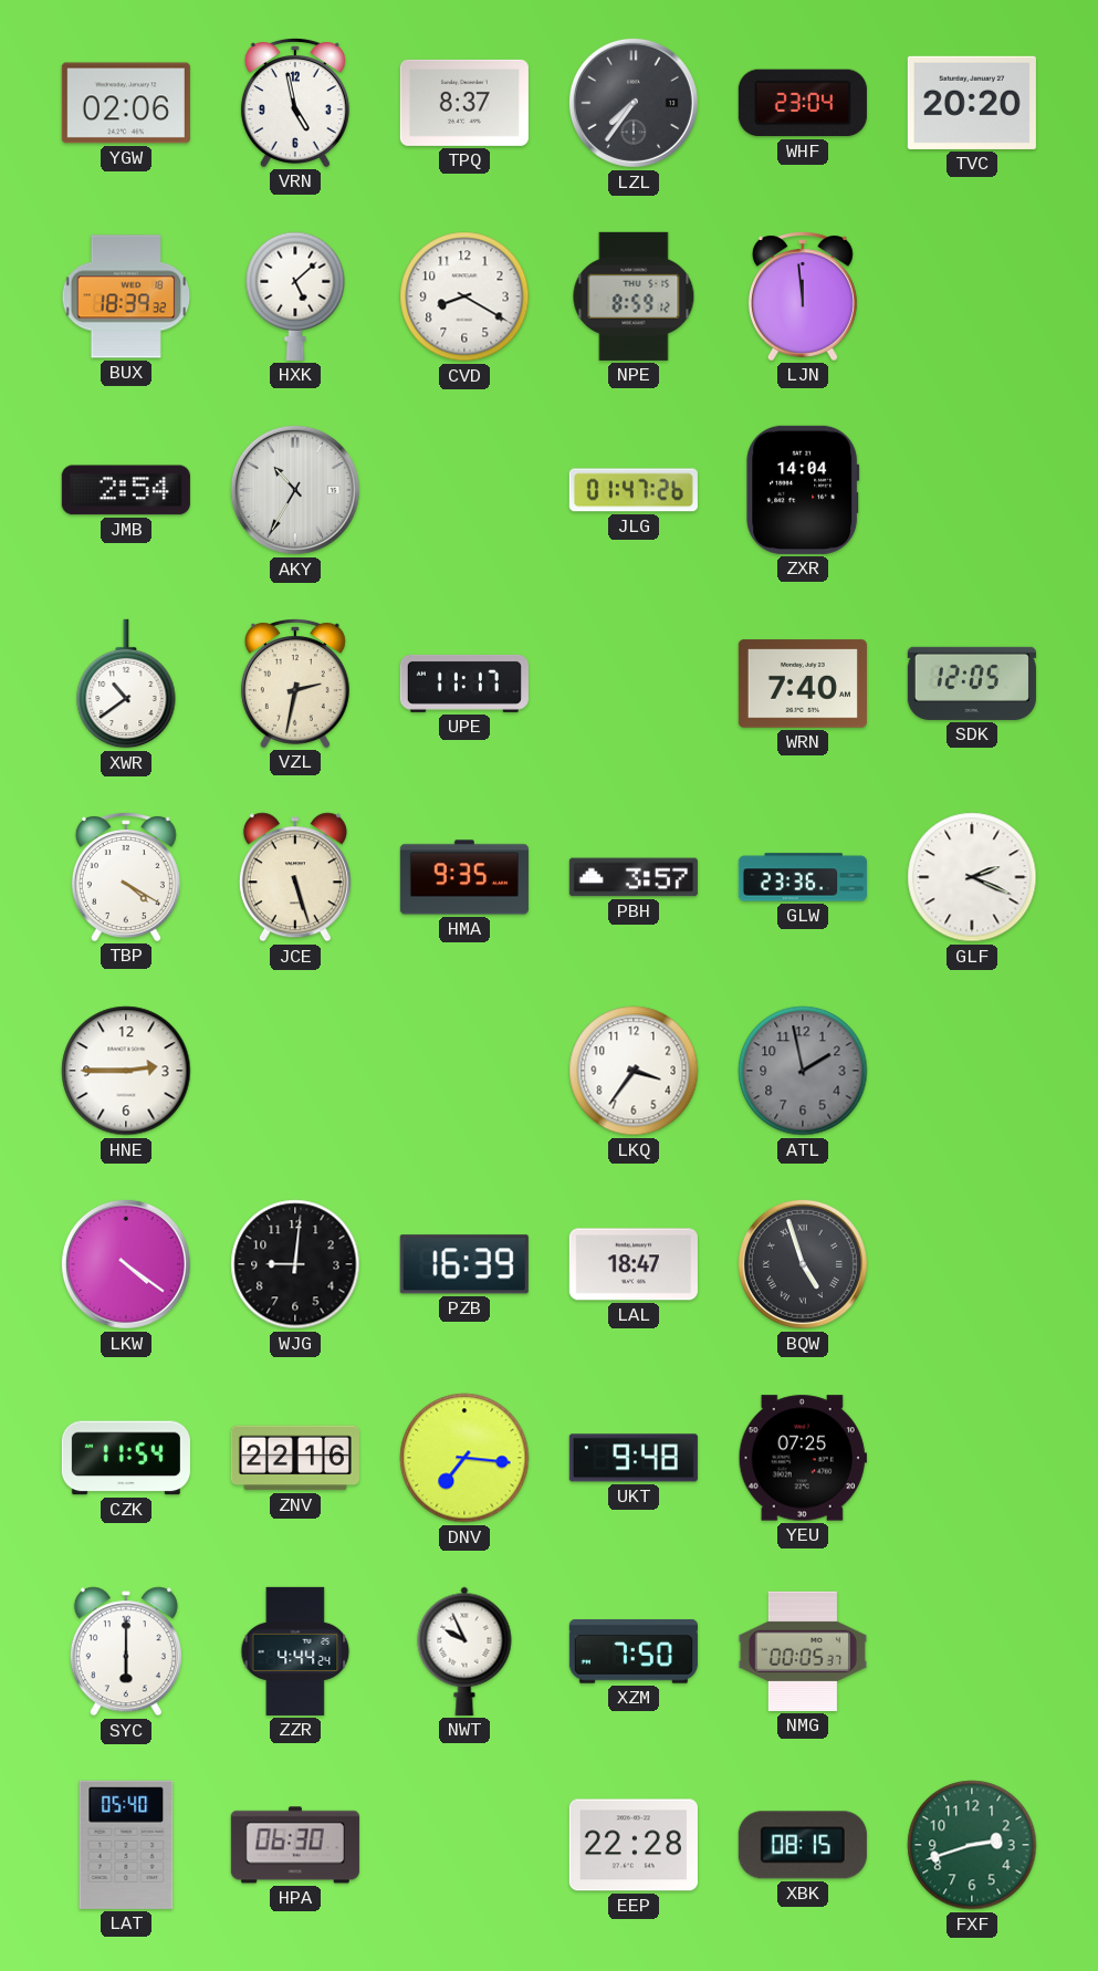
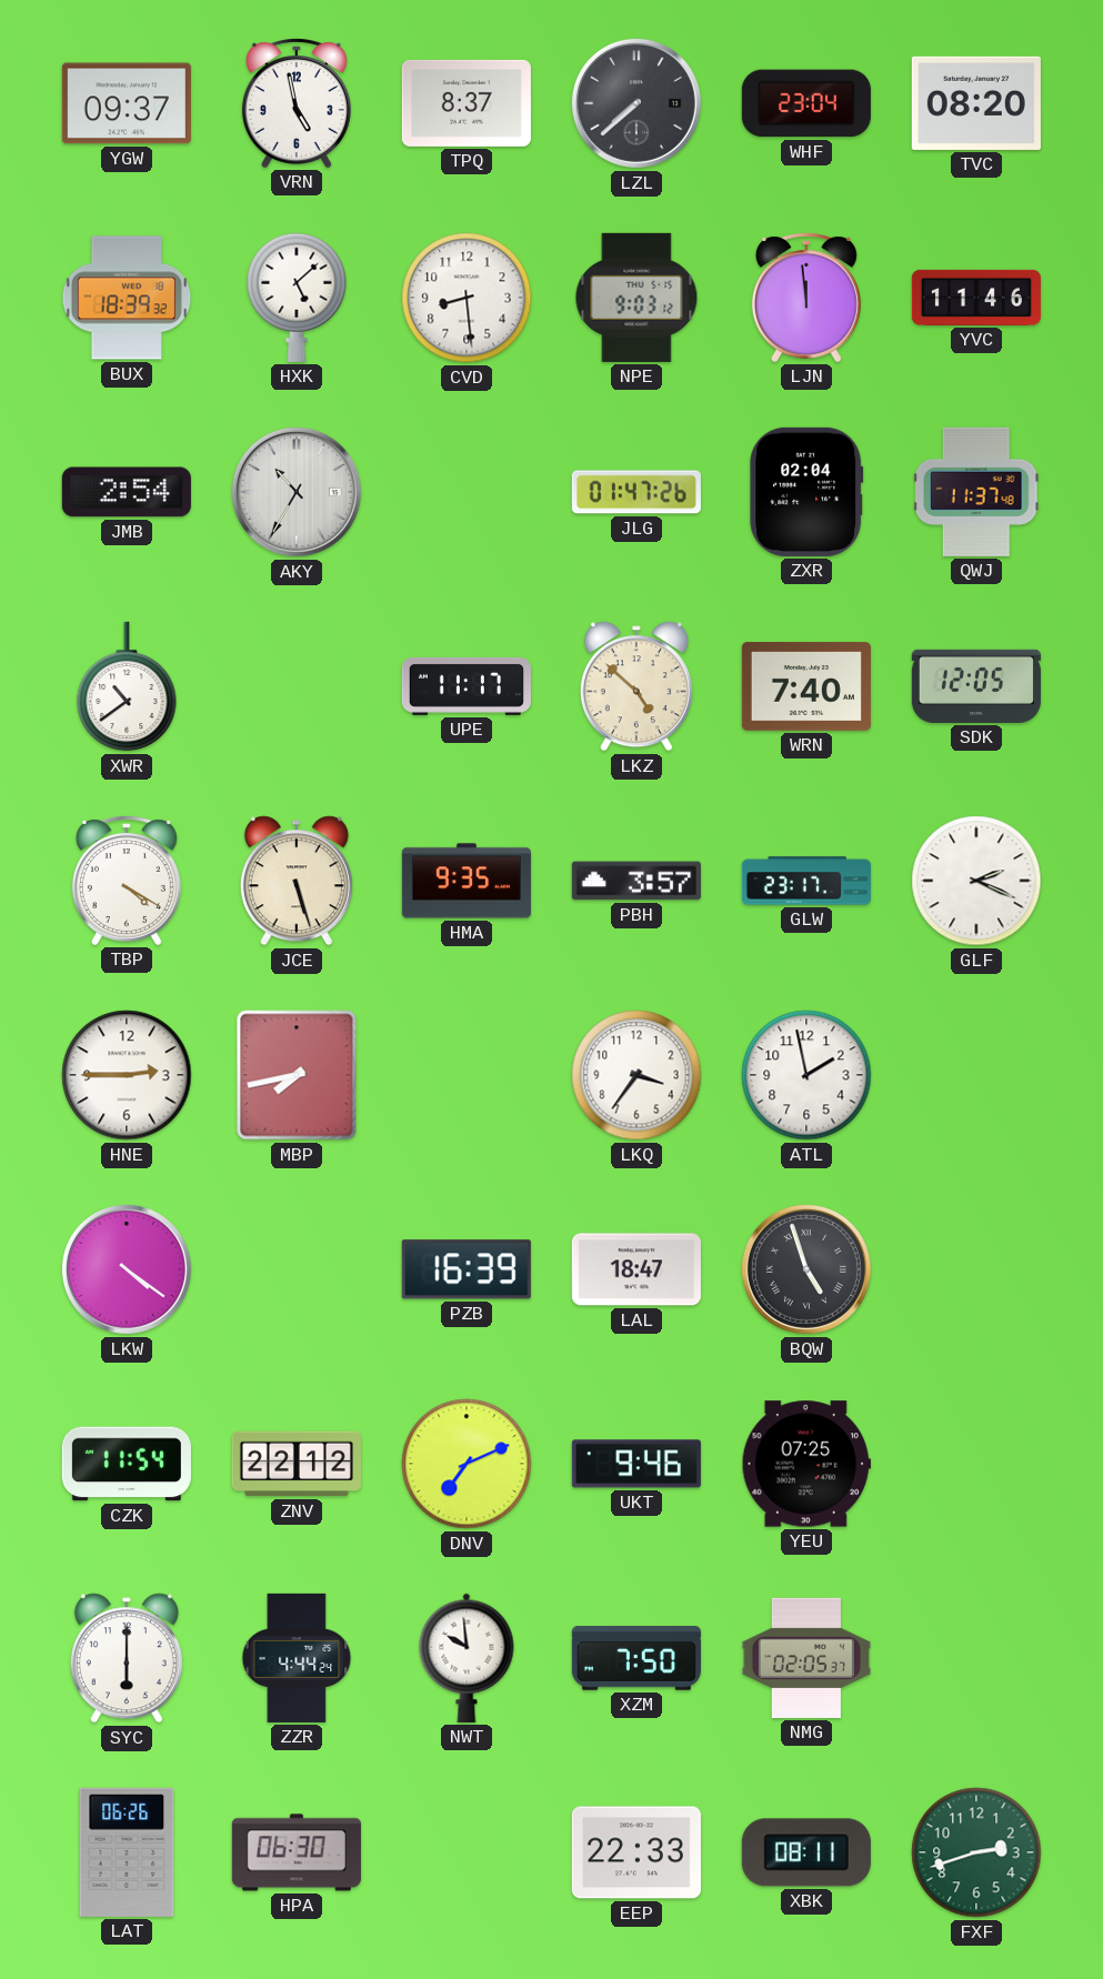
YGW: 02:06 -> 09:37
LZL: 7:36 -> 7:38
TVC: 20:20 -> 08:20
CVD: 8:20 -> 8:29
NPE: 8:59 -> 9:03
YVC: none -> 11:46
ZXR: 14:04 -> 02:04
QWJ: none -> 11:37
VZL: 2:32 -> none
LKZ: none -> 4:52
GLW: 23:36 -> 23:17
MBP: none -> 7:43
ATL dial: grey -> white
WJG: 9:01 -> none
ZNV: 22:16 -> 22:12
DNV: 7:16 -> 7:11
UKT: 9:48 -> 9:46
NWT: 9:56 -> 9:59
NMG: 00:05 -> 02:05
LAT: 05:40 -> 06:26
EEP: 22:28 -> 22:33
XBK: 08:15 -> 08:11
